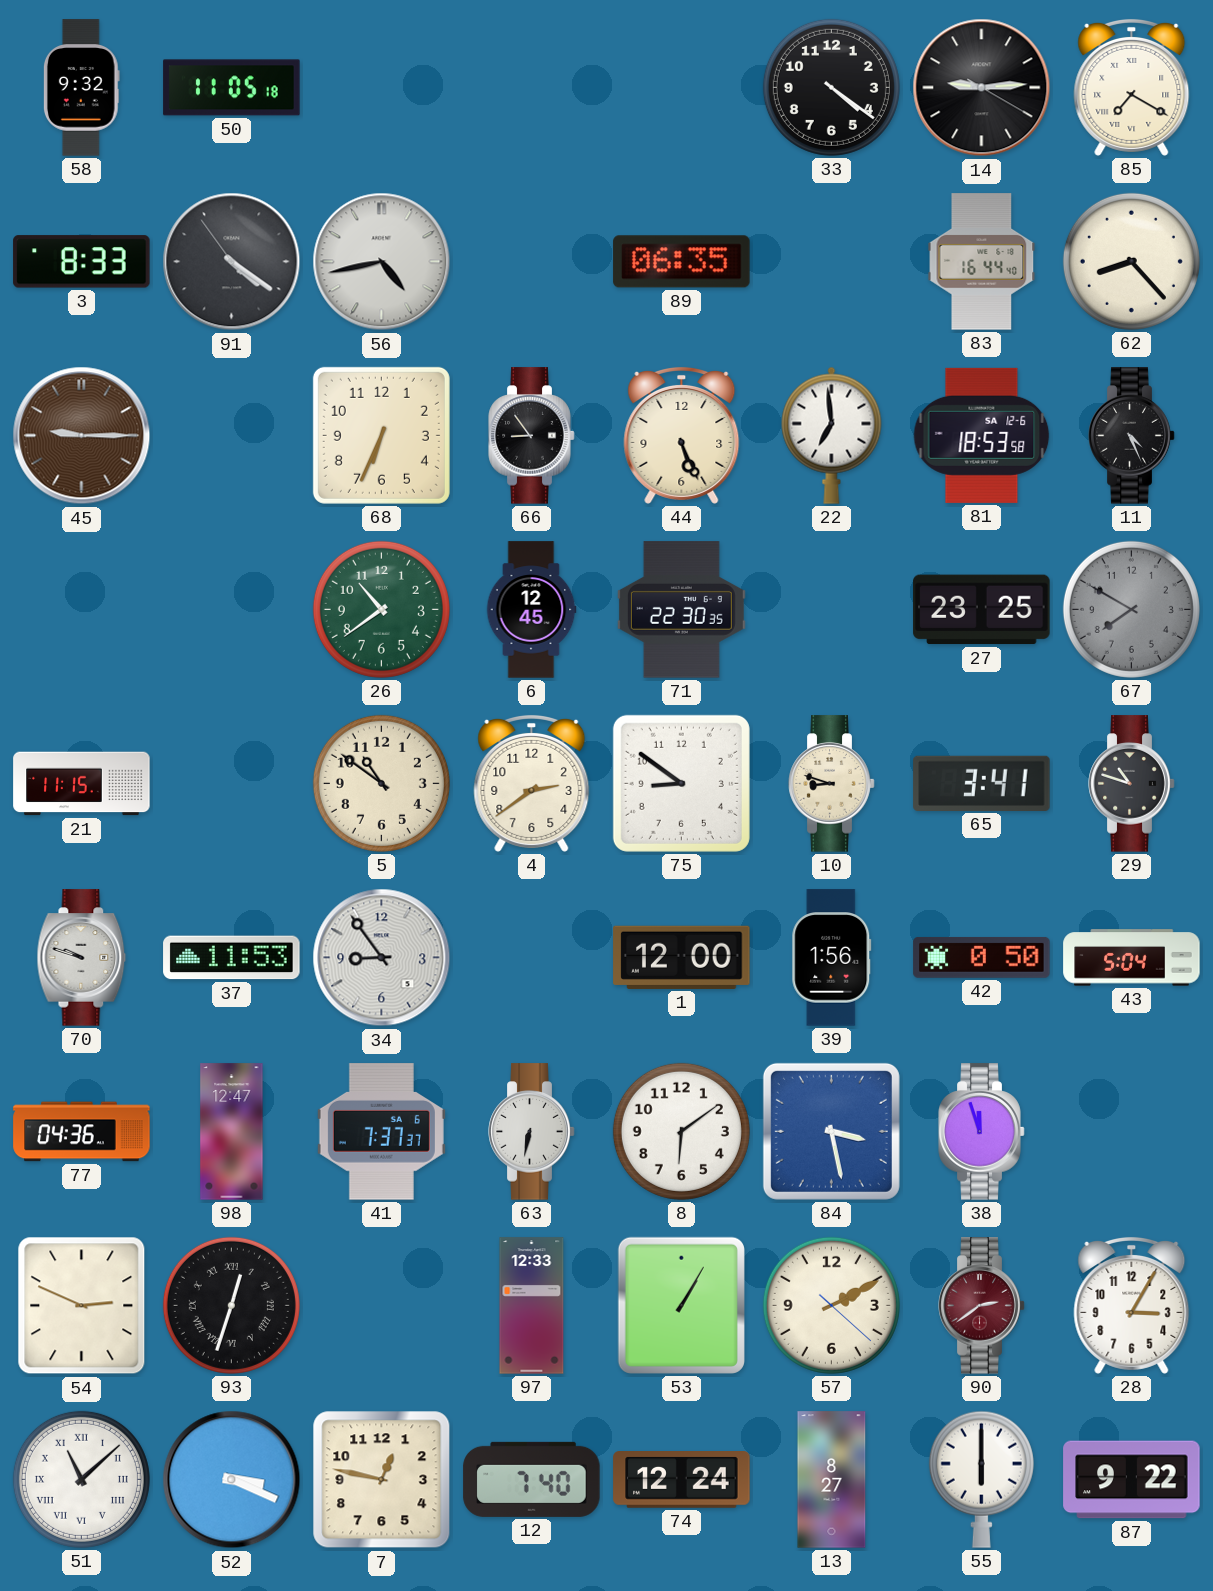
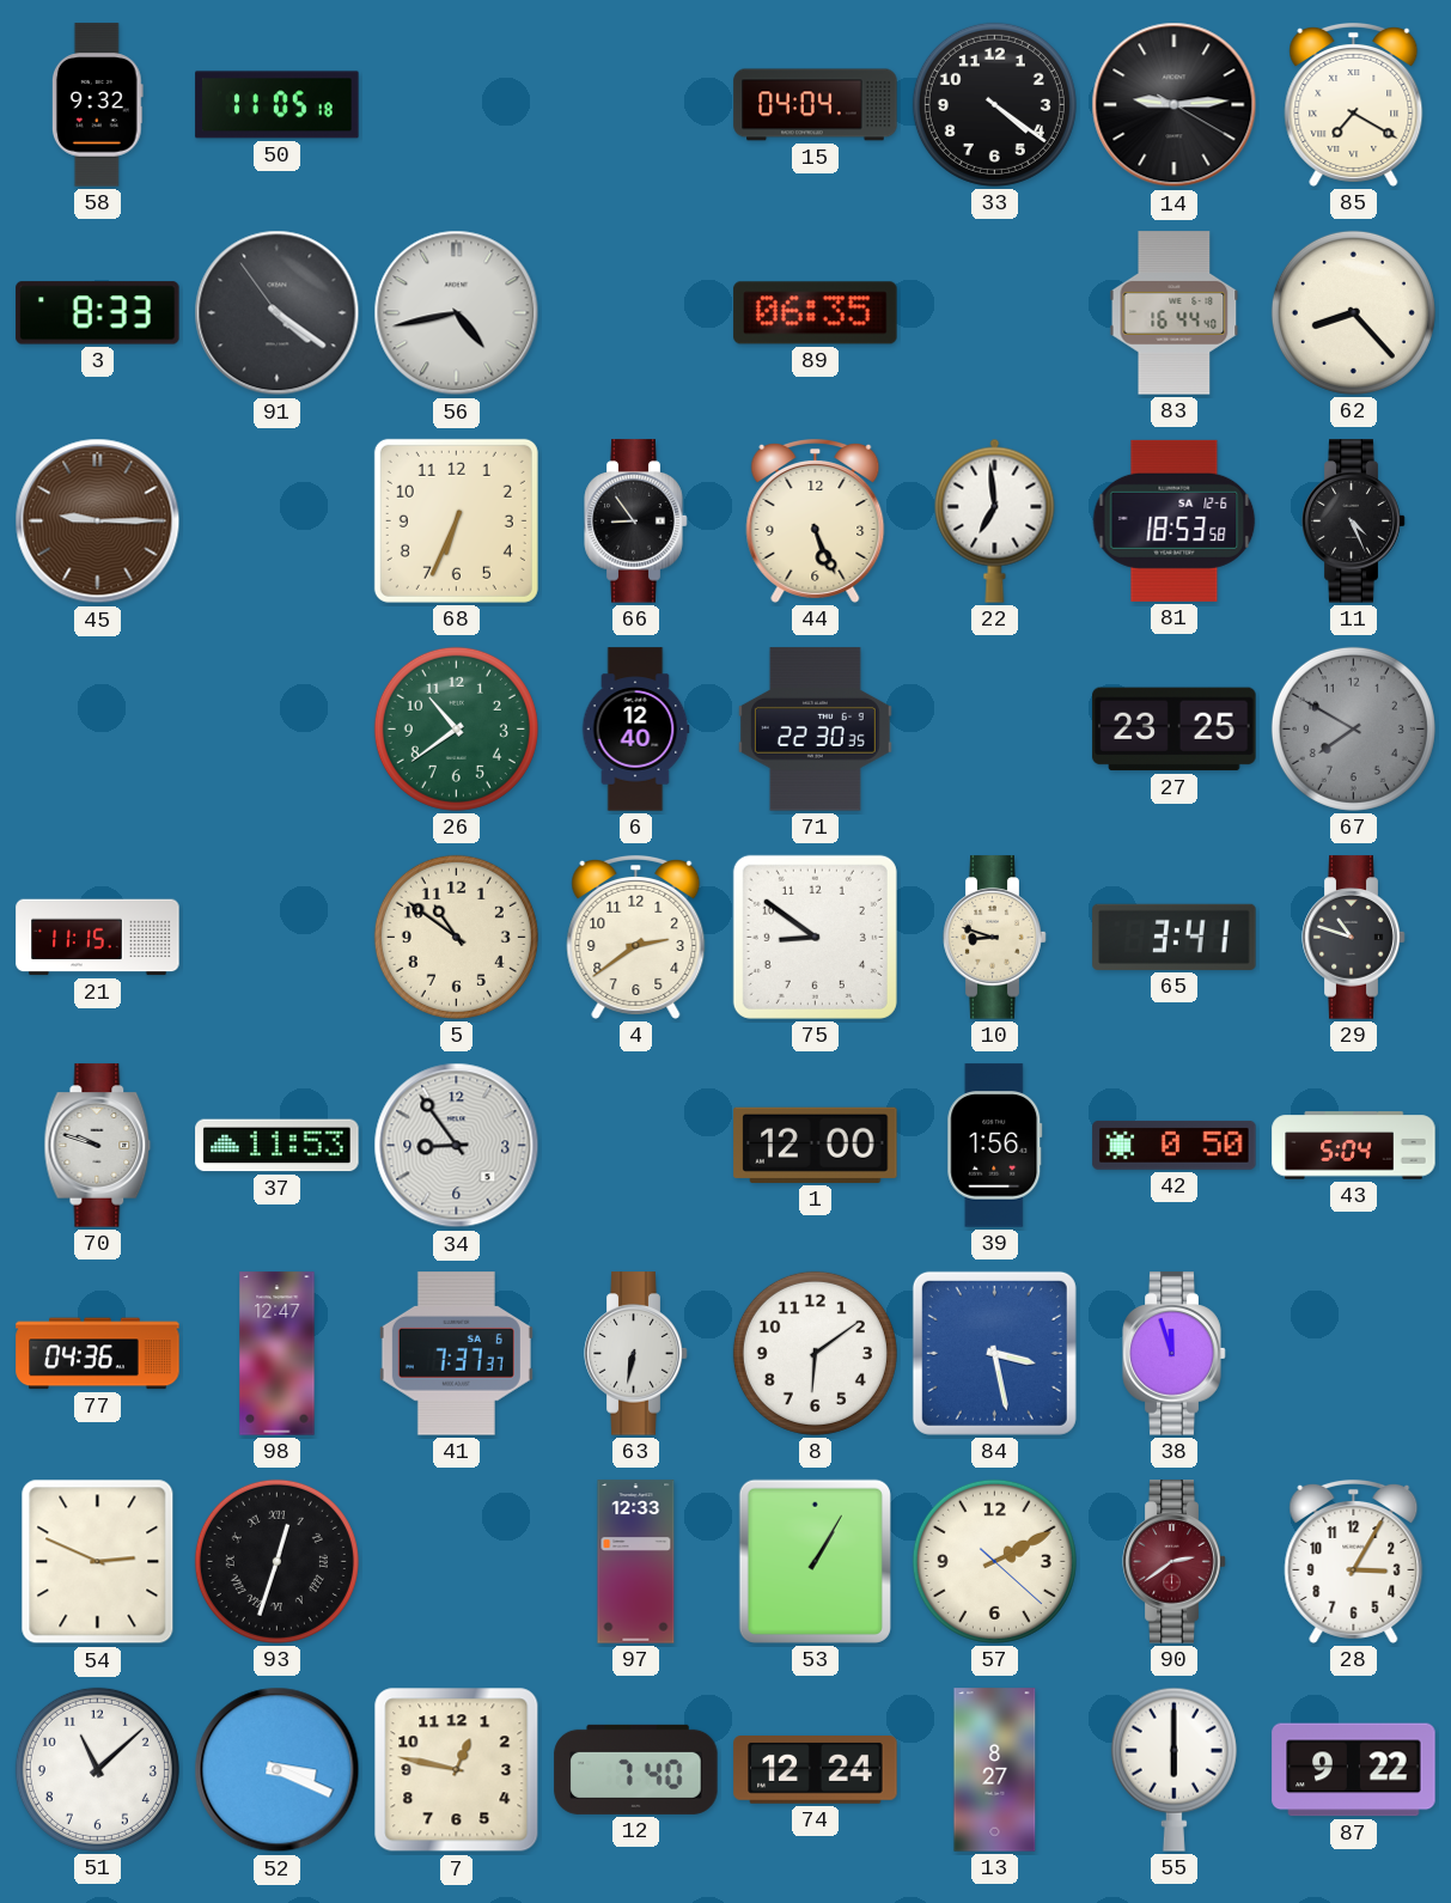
15: none -> 04:04
6: 12:45 -> 12:40
51 numerals: Roman -> Arabic
